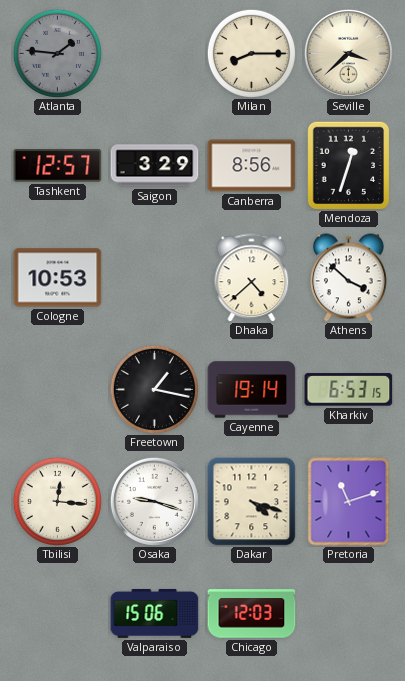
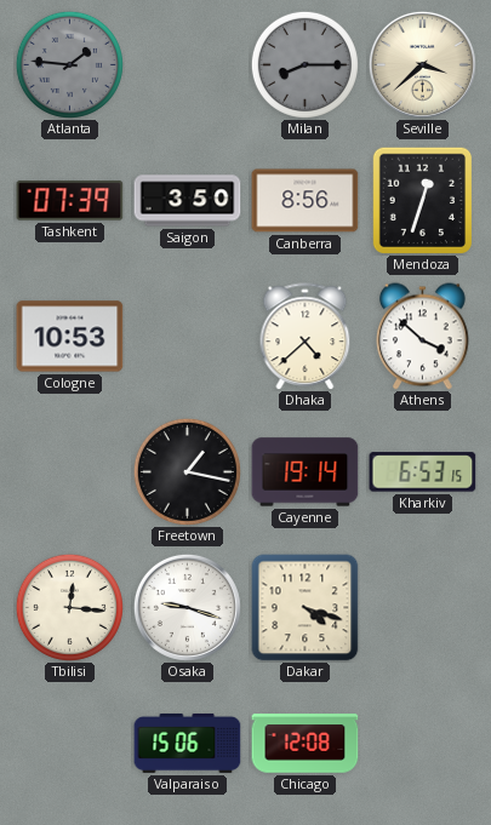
Milan dial: cream -> grey
Tashkent: 12:57 -> 07:39
Saigon: 3:29 -> 3:50
Pretoria: 11:12 -> none
Chicago: 12:03 -> 12:08
